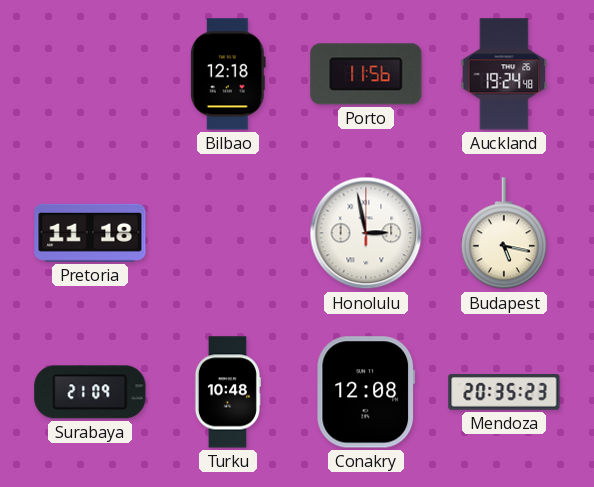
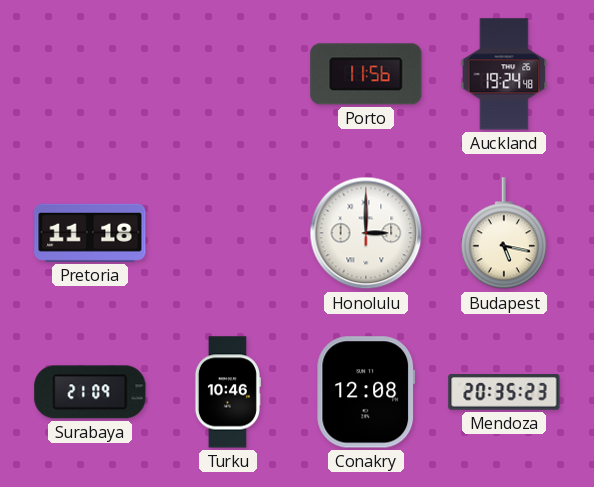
Bilbao: 12:18 -> none
Honolulu: 2:58 -> 3:00
Turku: 10:48 -> 10:46
